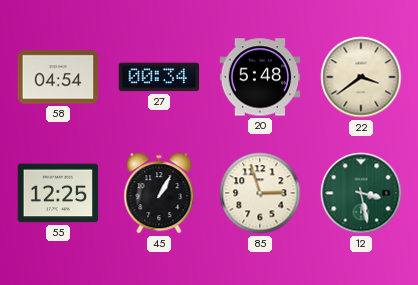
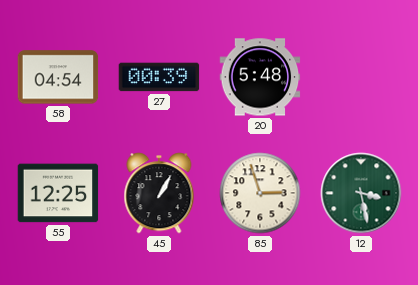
27: 00:34 -> 00:39
22: 3:39 -> none
